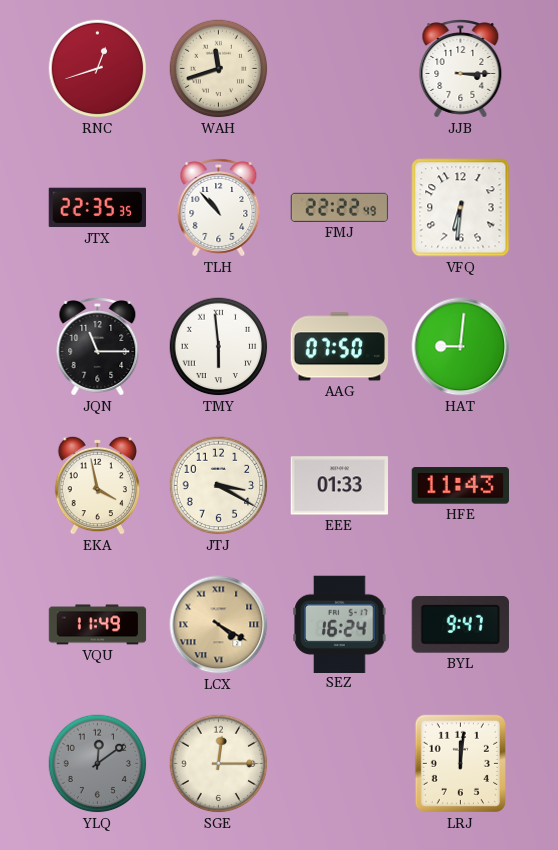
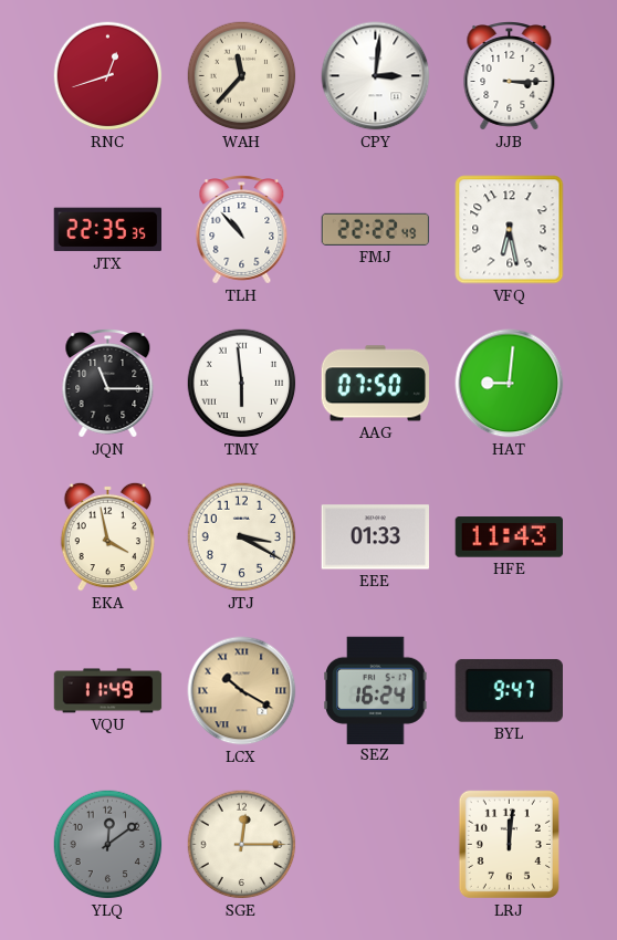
WAH: 11:42 -> 11:37
CPY: none -> 3:01
VFQ: 6:31 -> 6:28
LCX: 4:20 -> 10:20
